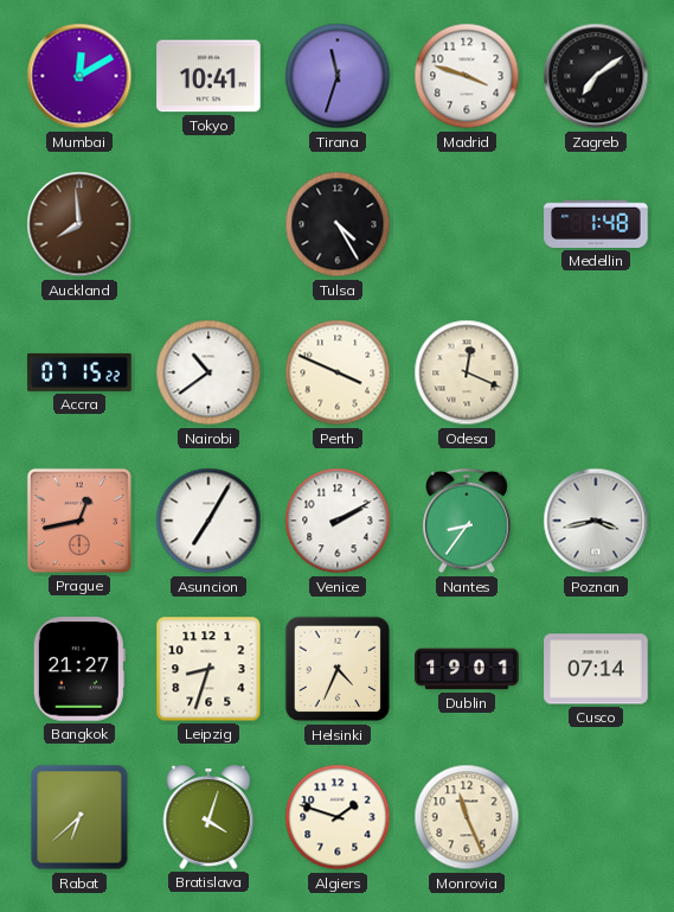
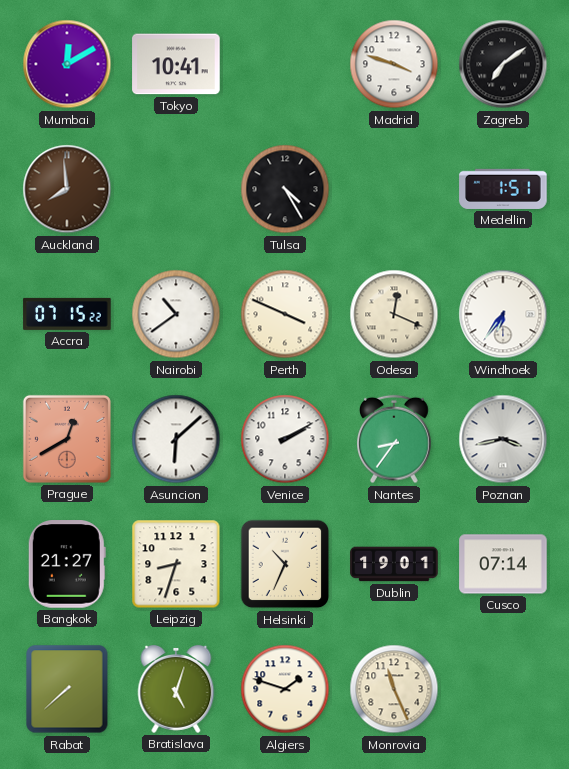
Tirana: 11:33 -> none
Medellin: 1:48 -> 1:51
Windhoek: none -> 6:36
Prague: 12:43 -> 12:40
Asuncion: 7:05 -> 6:08
Helsinki: 4:34 -> 10:34
Rabat: 6:38 -> 7:38
Bratislava: 4:03 -> 5:03
